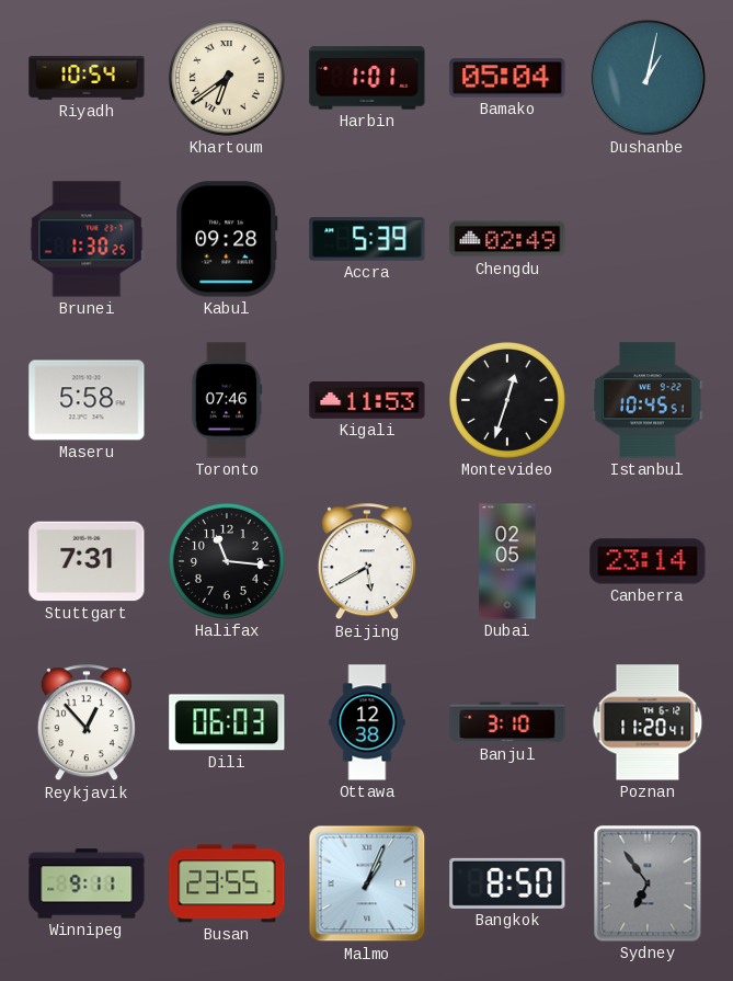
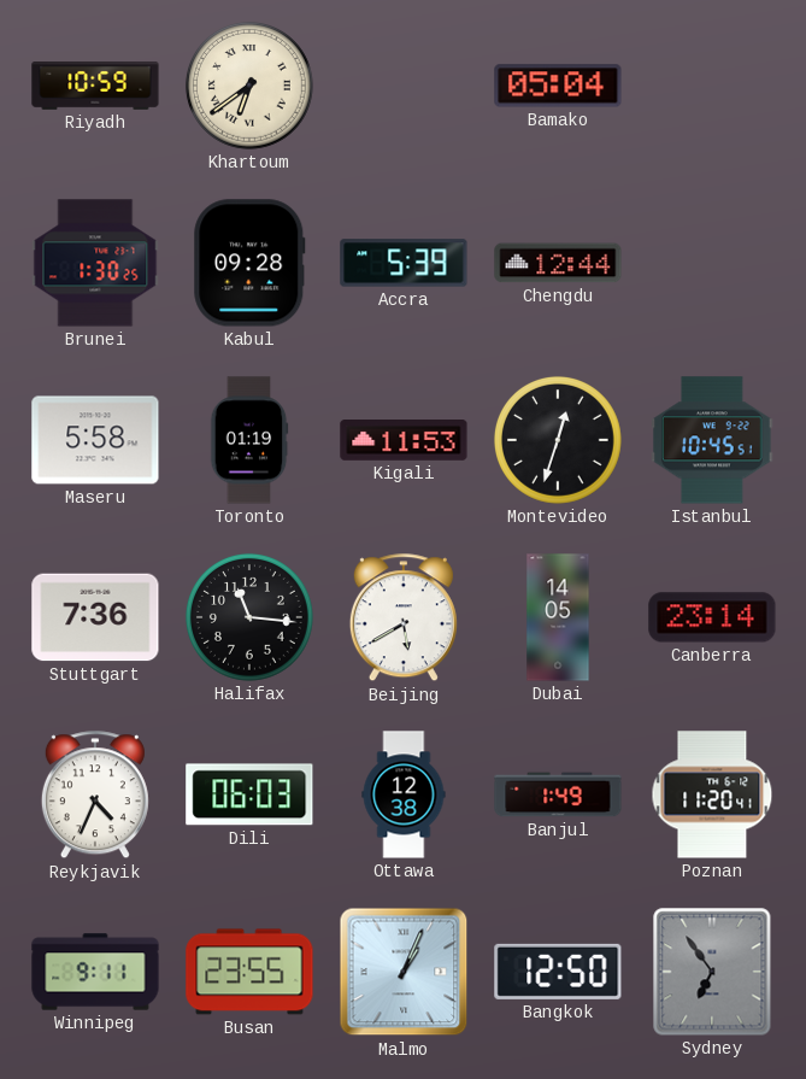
Riyadh: 10:54 -> 10:59
Harbin: 1:01 -> none
Dushanbe: 1:02 -> none
Chengdu: 02:49 -> 12:44
Toronto: 07:46 -> 01:19
Stuttgart: 7:31 -> 7:36
Dubai: 02:05 -> 14:05
Reykjavik: 12:53 -> 4:34
Banjul: 3:10 -> 1:49
Bangkok: 8:50 -> 12:50
